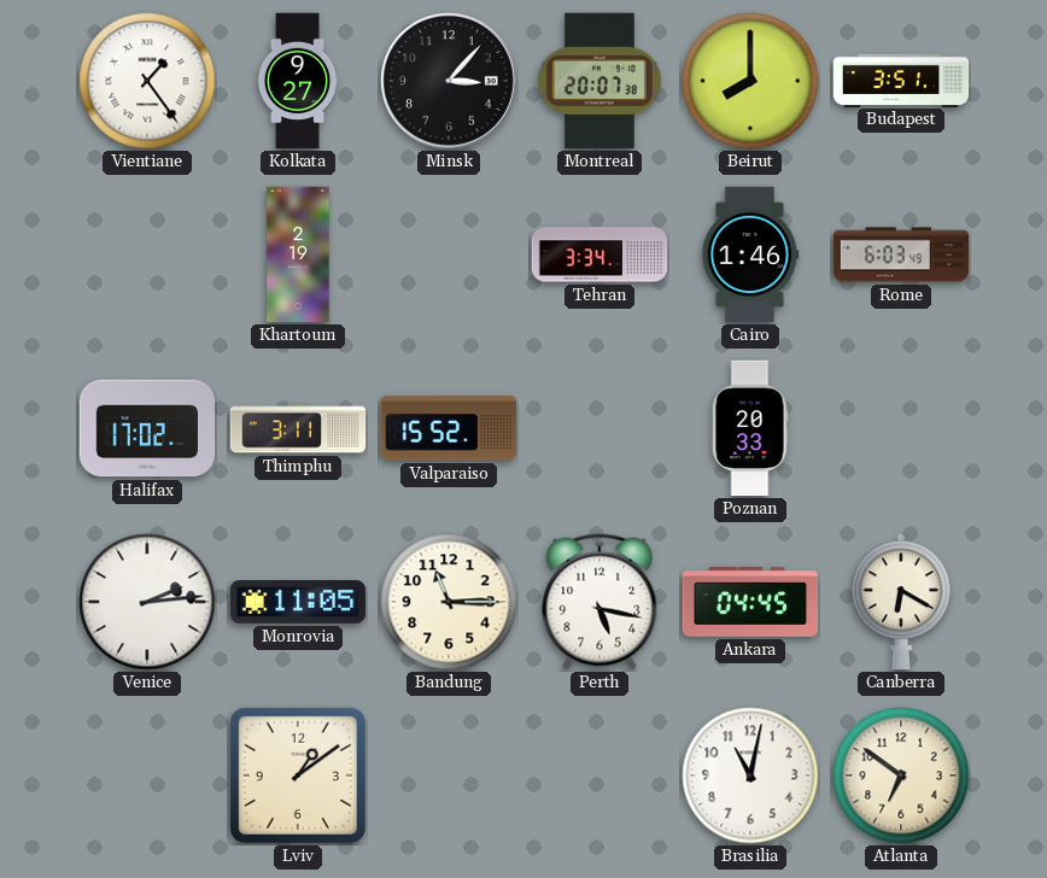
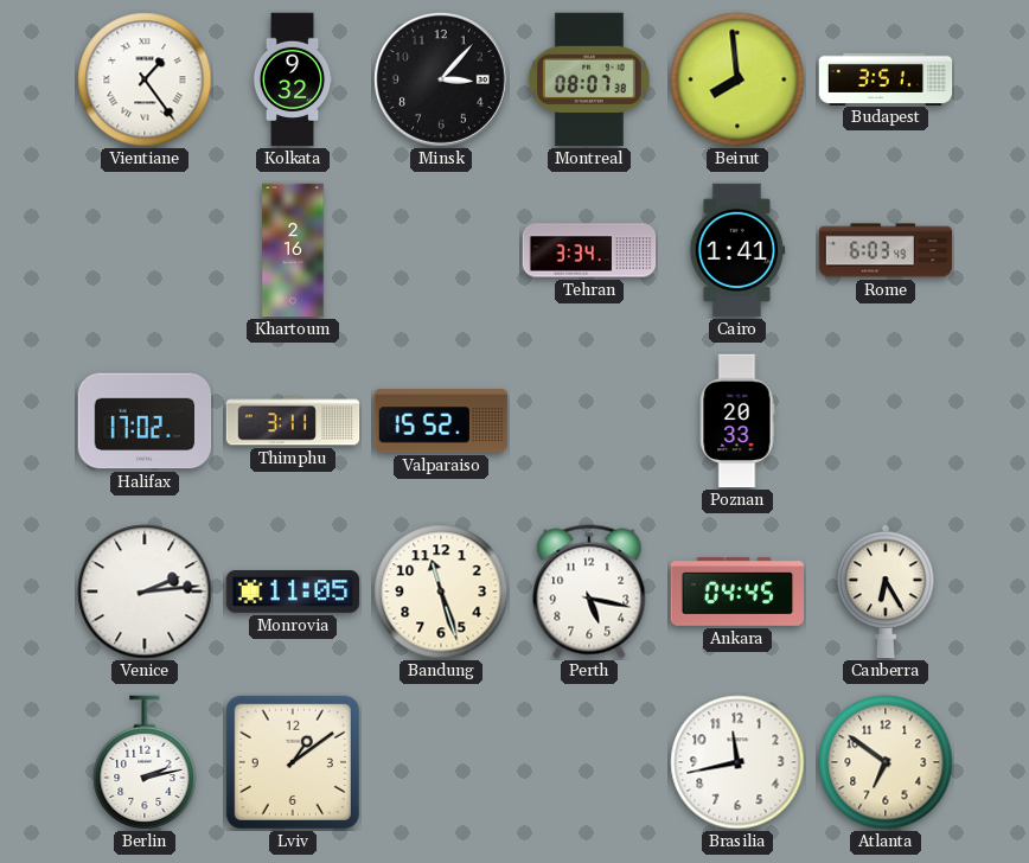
Kolkata: 9:27 -> 9:32
Montreal: 20:07 -> 08:07
Beirut: 8:00 -> 7:59
Khartoum: 2:19 -> 2:16
Cairo: 1:46 -> 1:41
Bandung: 11:15 -> 11:27
Canberra: 6:20 -> 6:25
Berlin: none -> 2:13
Brasilia: 11:02 -> 11:43
